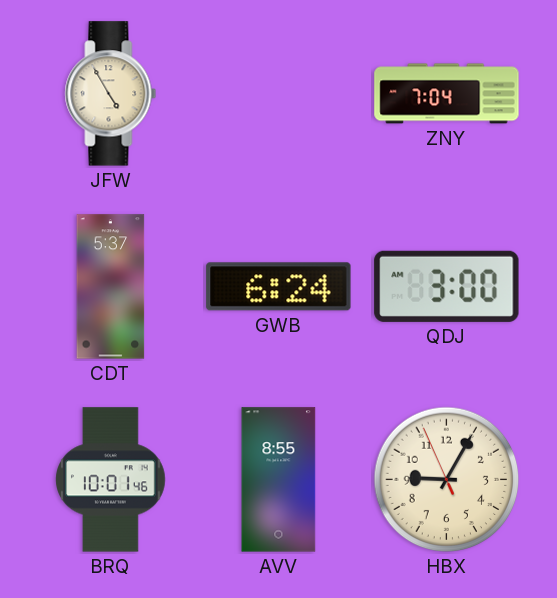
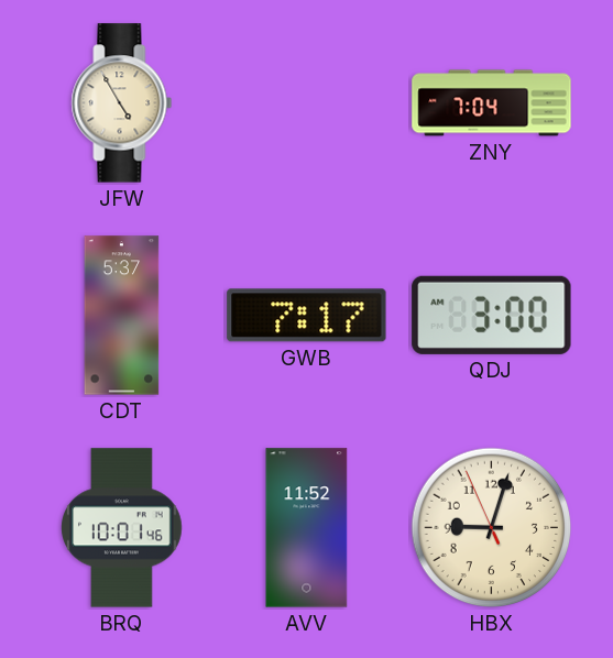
GWB: 6:24 -> 7:17
AVV: 8:55 -> 11:52
HBX: 9:04 -> 9:02
